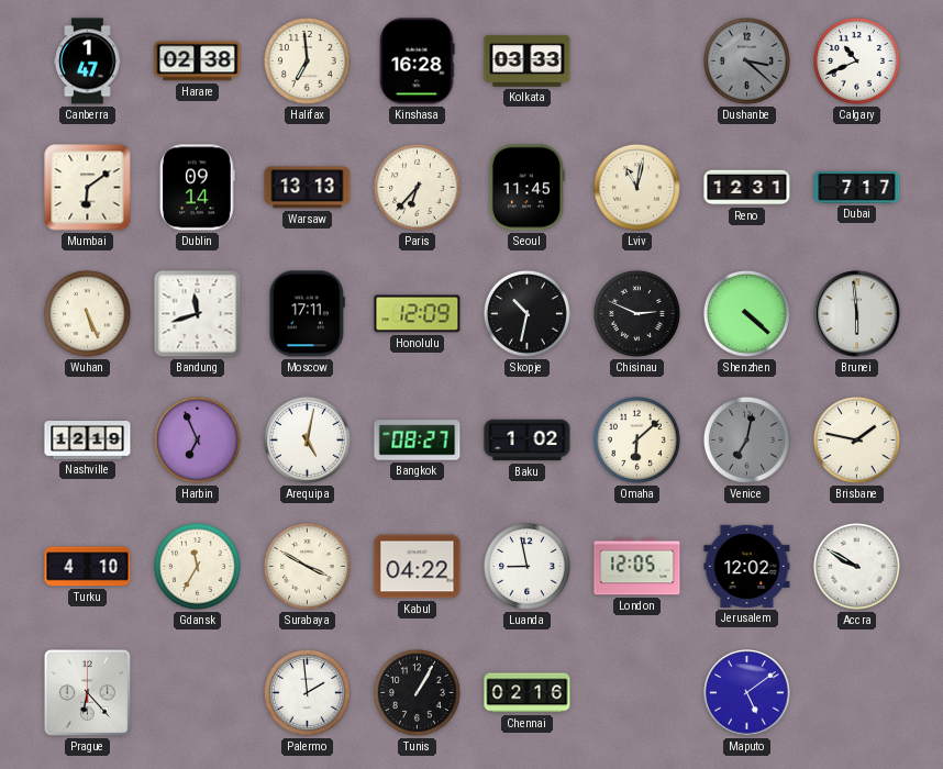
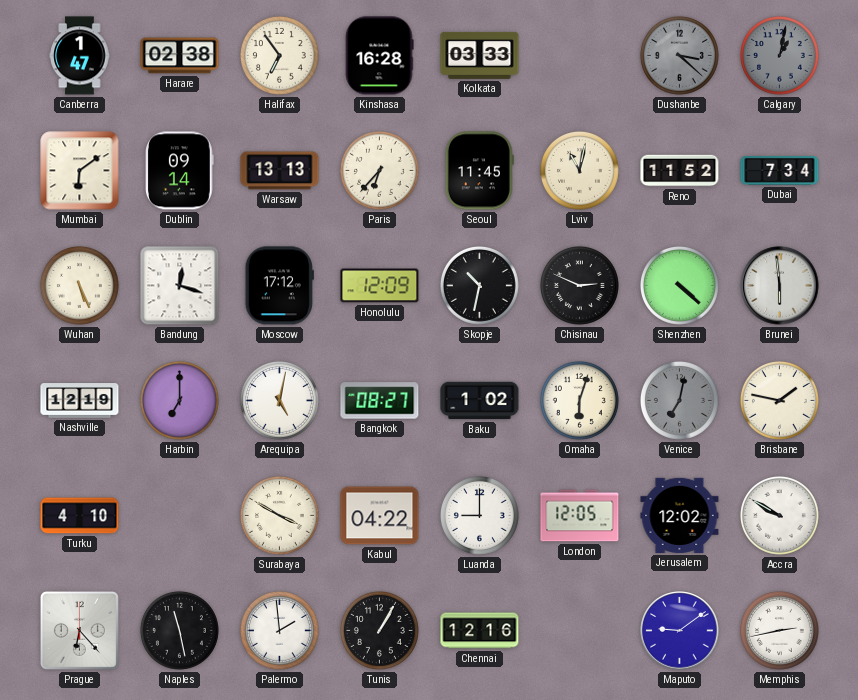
Halifax: 6:59 -> 6:54
Calgary: 10:41 -> 1:02
Calgary dial: white -> grey
Reno: 12:31 -> 11:52
Dubai: 7:17 -> 7:34
Bandung: 11:42 -> 12:18
Moscow: 17:11 -> 17:12
Harbin: 6:56 -> 7:00
Omaha: 6:08 -> 6:03
Gdansk: 11:35 -> none
Luanda: 8:58 -> 9:00
Naples: none -> 11:28
Chennai: 02:16 -> 12:16
Maputo: 5:09 -> 9:09
Memphis: none -> 2:43
